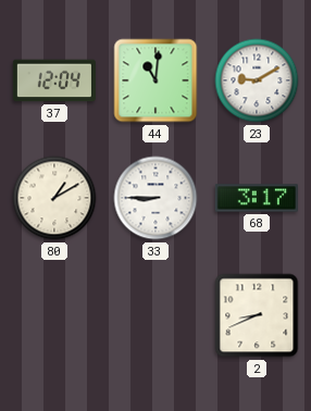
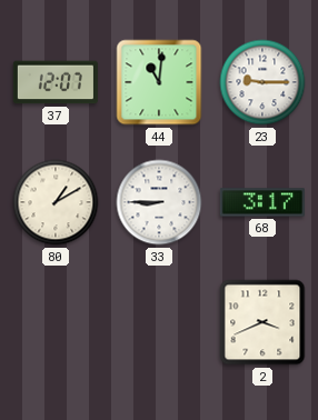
37: 12:04 -> 12:07
23: 9:10 -> 9:15
2: 8:41 -> 3:41
